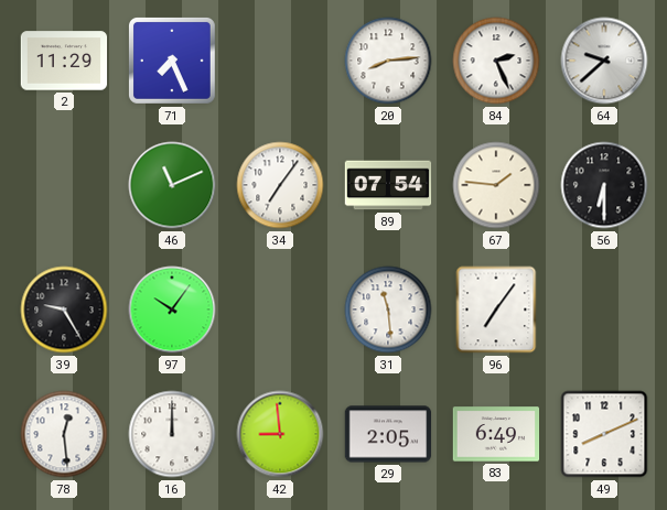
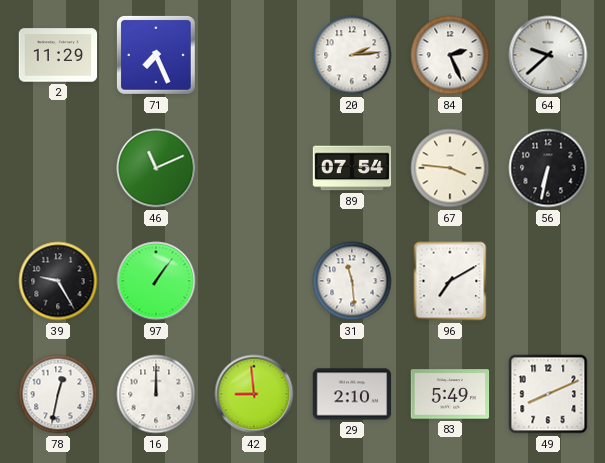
20: 8:14 -> 2:14
34: 7:06 -> none
67: 1:46 -> 3:46
56: 6:30 -> 6:32
97: 10:06 -> 1:06
96: 7:06 -> 7:10
78: 12:29 -> 12:32
29: 2:05 -> 2:10
83: 6:49 -> 5:49
